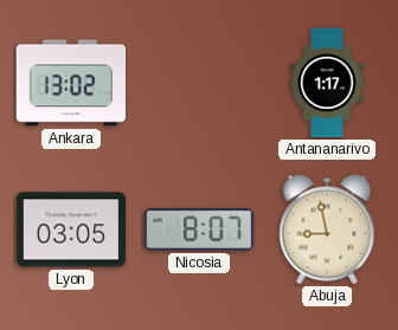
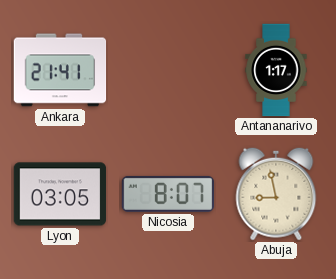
Ankara: 13:02 -> 21:41
